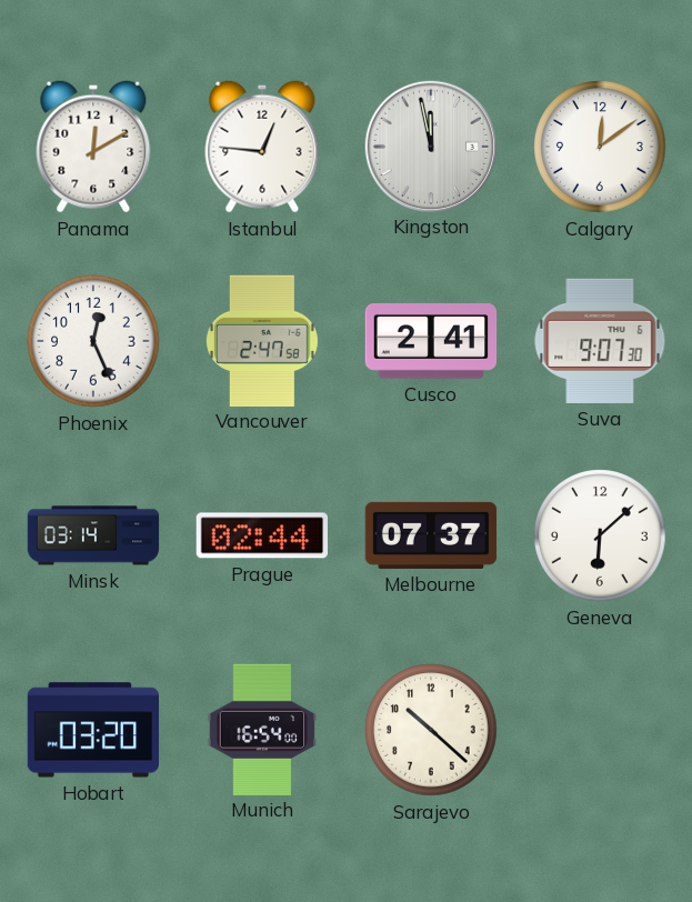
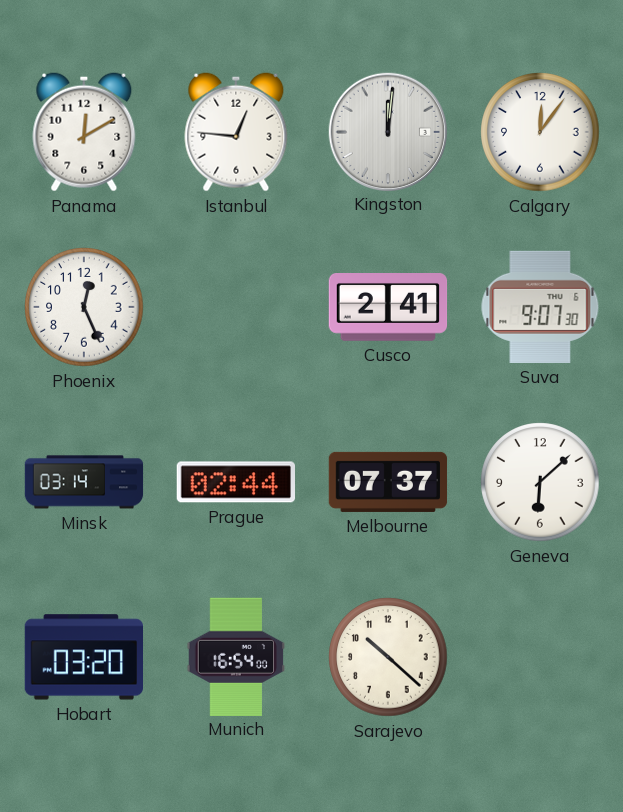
Kingston: 11:58 -> 12:01
Calgary: 12:09 -> 12:06
Vancouver: 2:47 -> none
